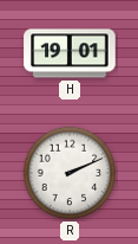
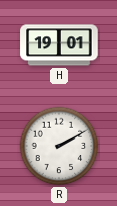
R: 2:11 -> 2:10
